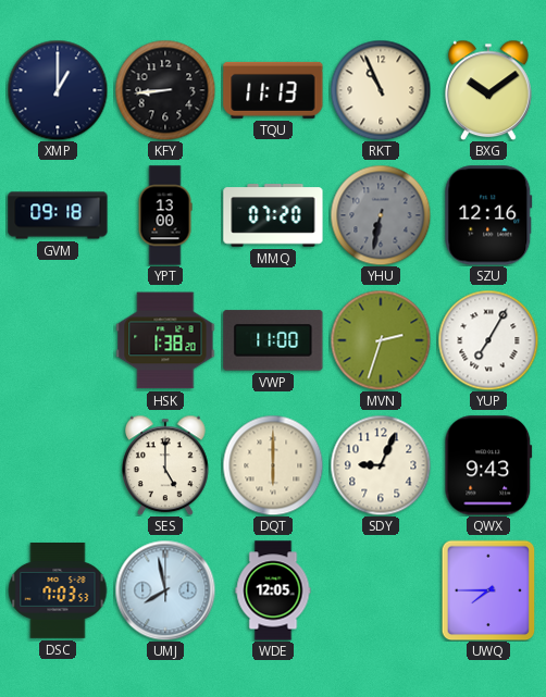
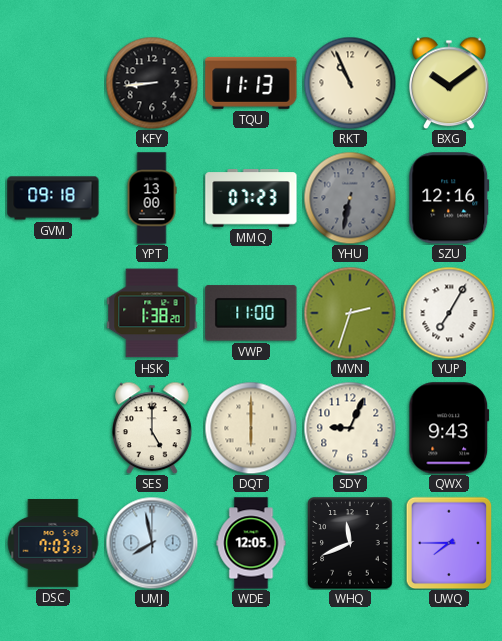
XMP: 1:00 -> none
MMQ: 07:20 -> 07:23
WHQ: none -> 11:41
